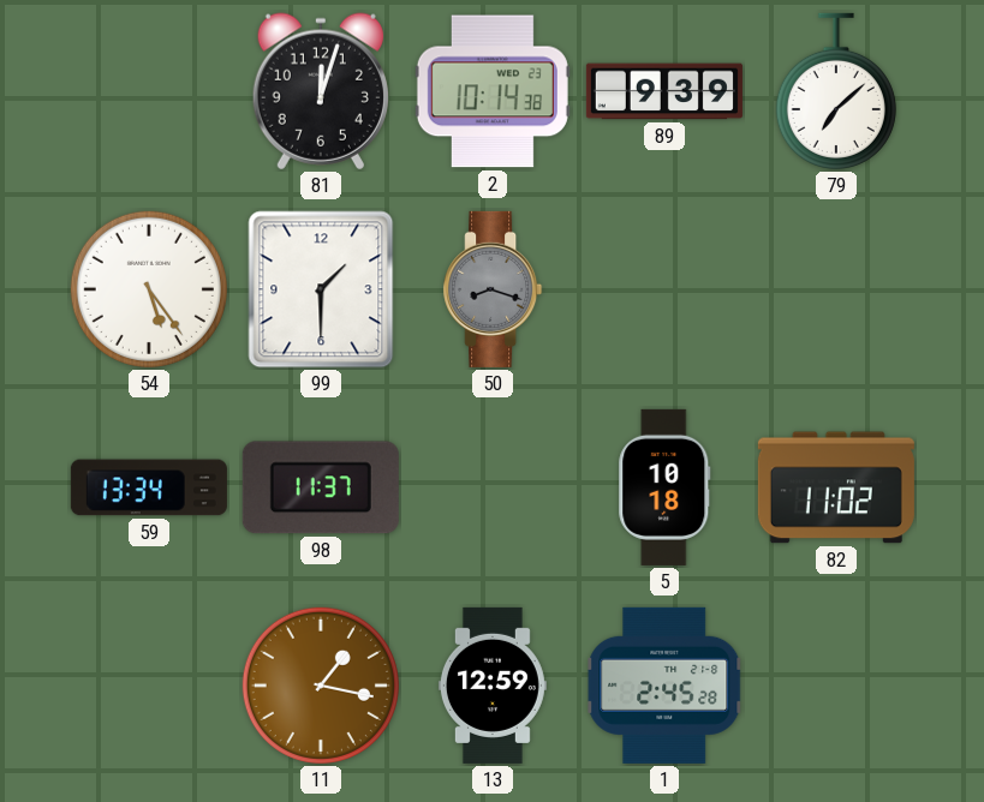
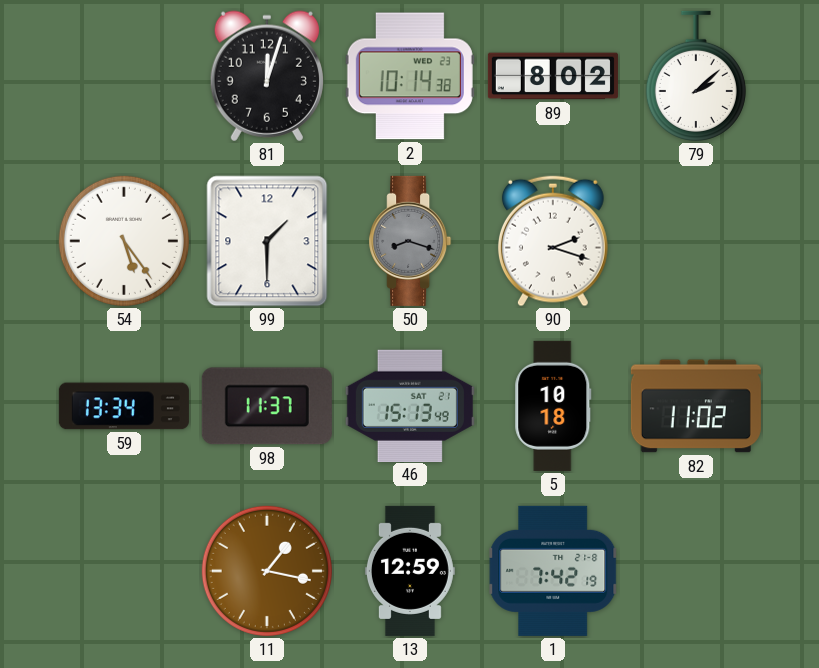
89: 9:39 -> 8:02
79: 7:08 -> 2:08
90: none -> 2:18
46: none -> 15:13
1: 2:45 -> 7:42
